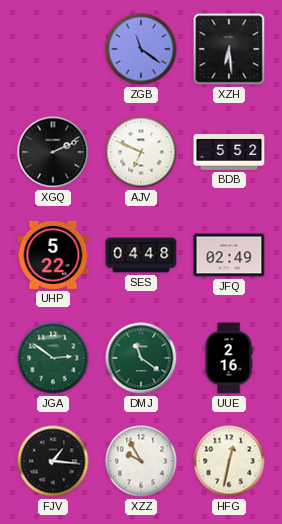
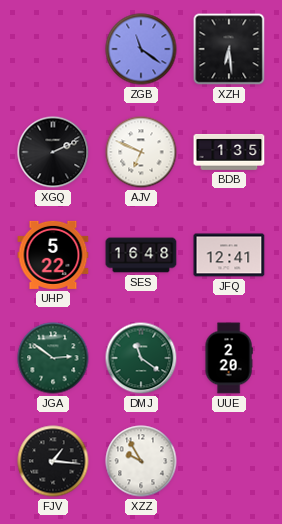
BDB: 5:52 -> 1:35
SES: 04:48 -> 16:48
JFQ: 02:49 -> 12:41
UUE: 2:16 -> 2:20
HFG: 12:32 -> none
